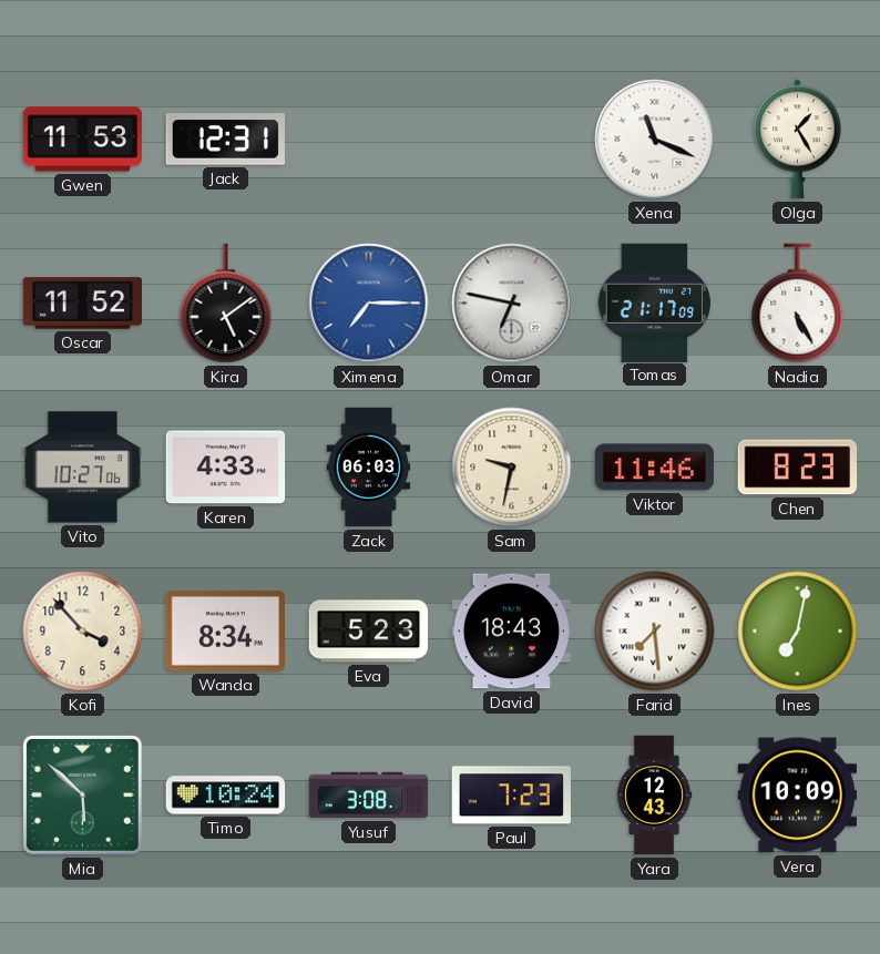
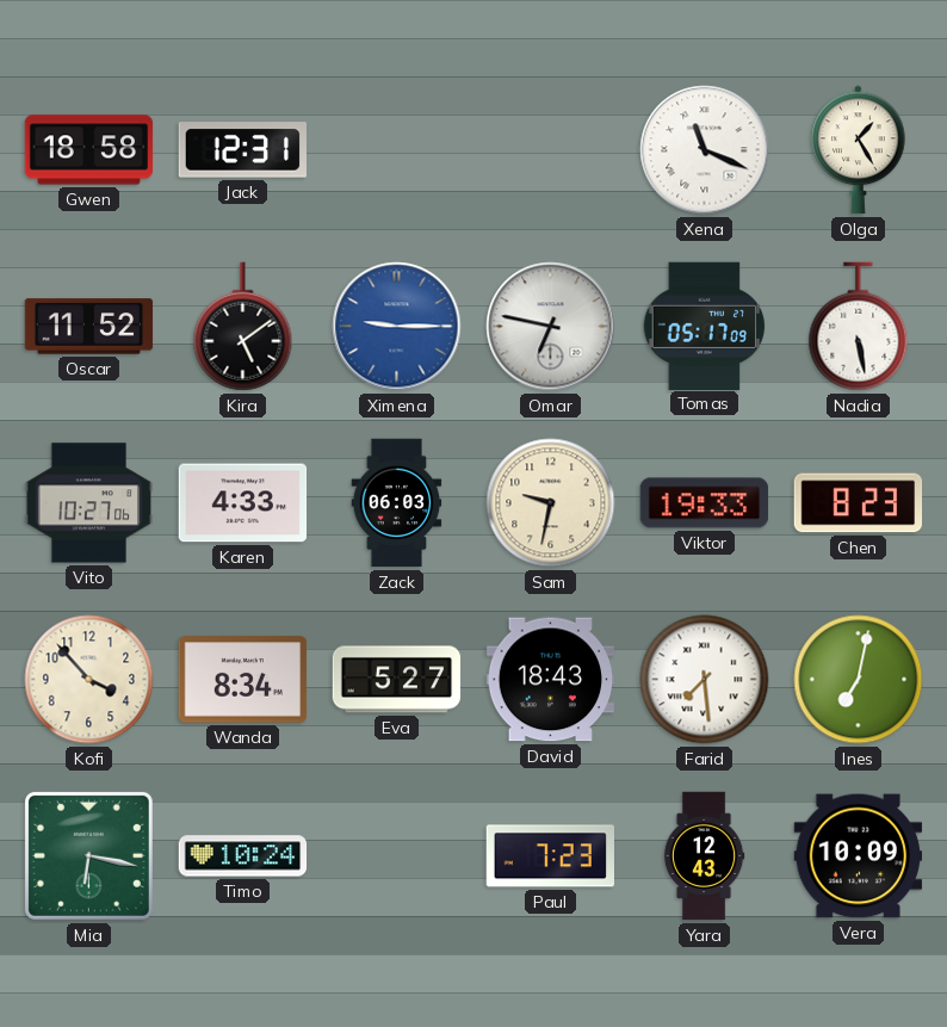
Gwen: 11:53 -> 18:58
Ximena: 7:15 -> 9:15
Tomas: 21:17 -> 05:17
Nadia: 5:25 -> 5:28
Viktor: 11:46 -> 19:33
Eva: 5:23 -> 5:27
Mia: 5:52 -> 6:17
Yusuf: 3:08 -> none
